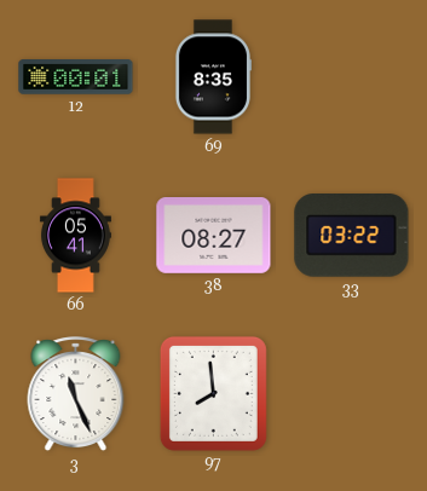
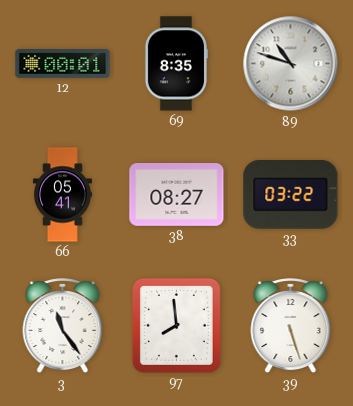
89: none -> 10:48
3: 11:26 -> 11:24
39: none -> 5:27
